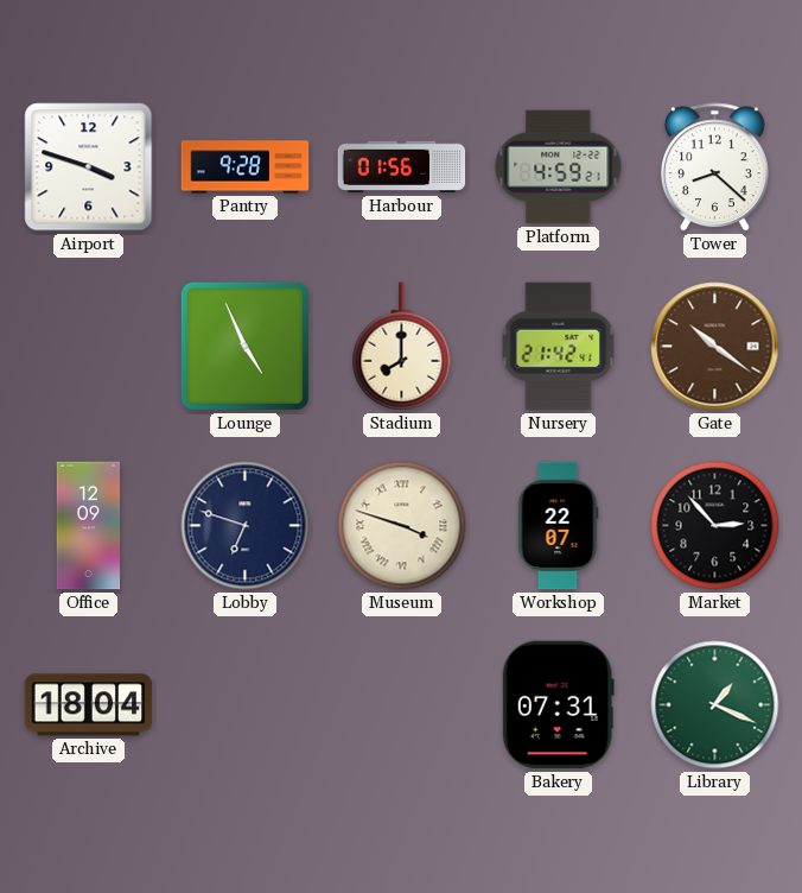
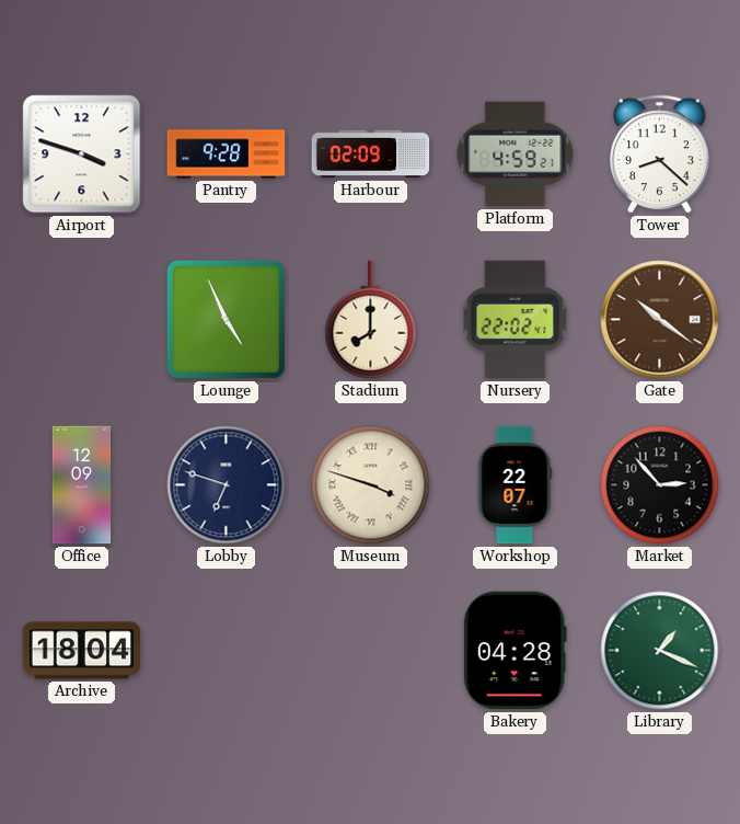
Harbour: 01:56 -> 02:09
Nursery: 21:42 -> 22:02
Bakery: 07:31 -> 04:28
